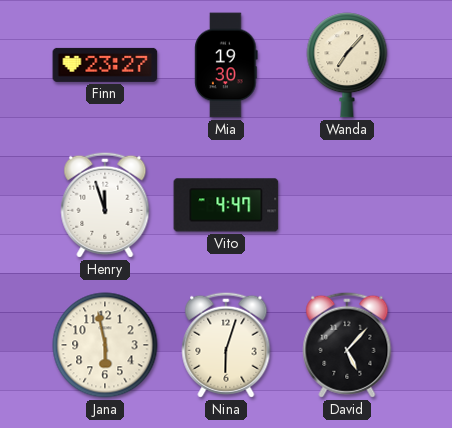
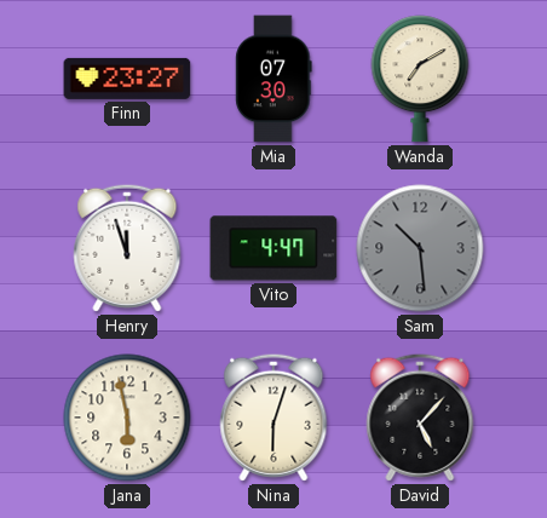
Mia: 19:30 -> 07:30
Wanda: 7:07 -> 7:10
Sam: none -> 10:29
